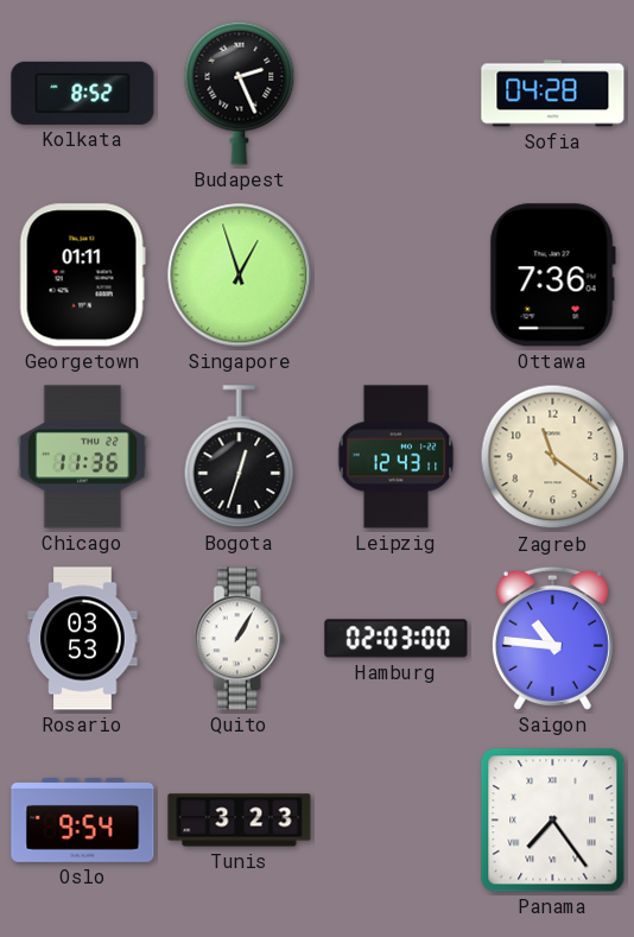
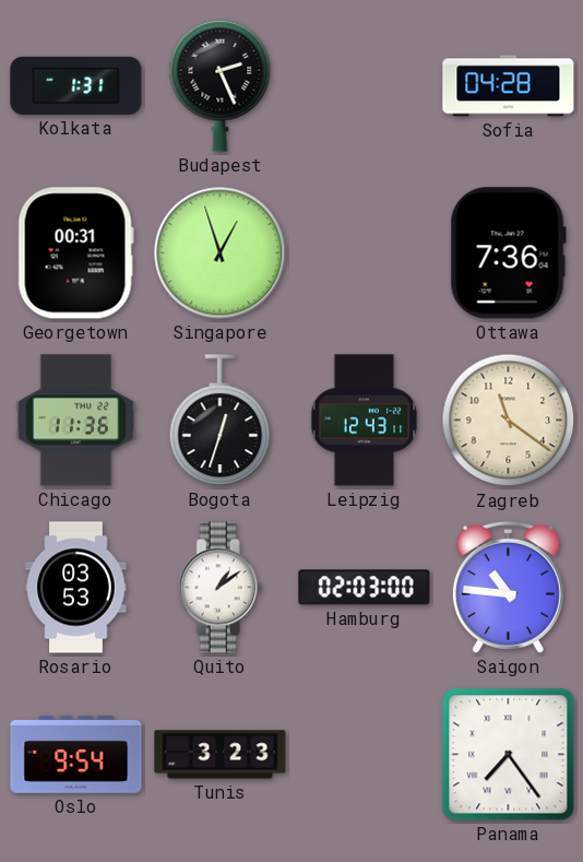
Kolkata: 8:52 -> 1:31
Georgetown: 01:11 -> 00:31
Quito: 1:05 -> 1:09
